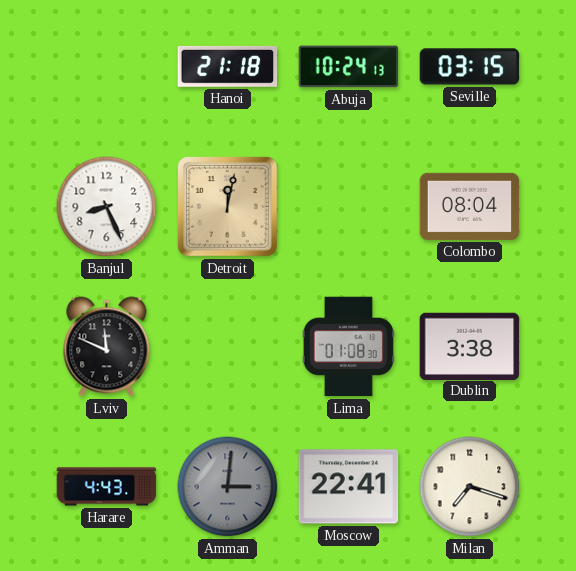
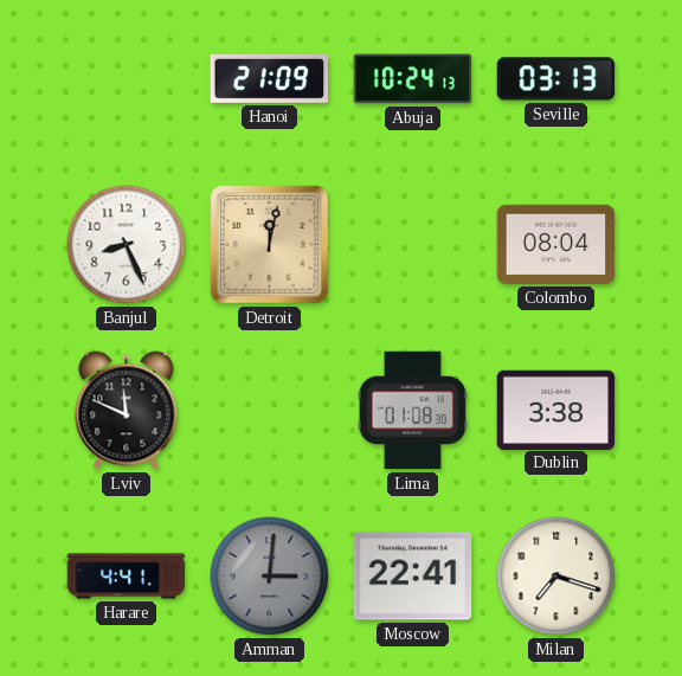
Hanoi: 21:18 -> 21:09
Seville: 03:15 -> 03:13
Harare: 4:43 -> 4:41
